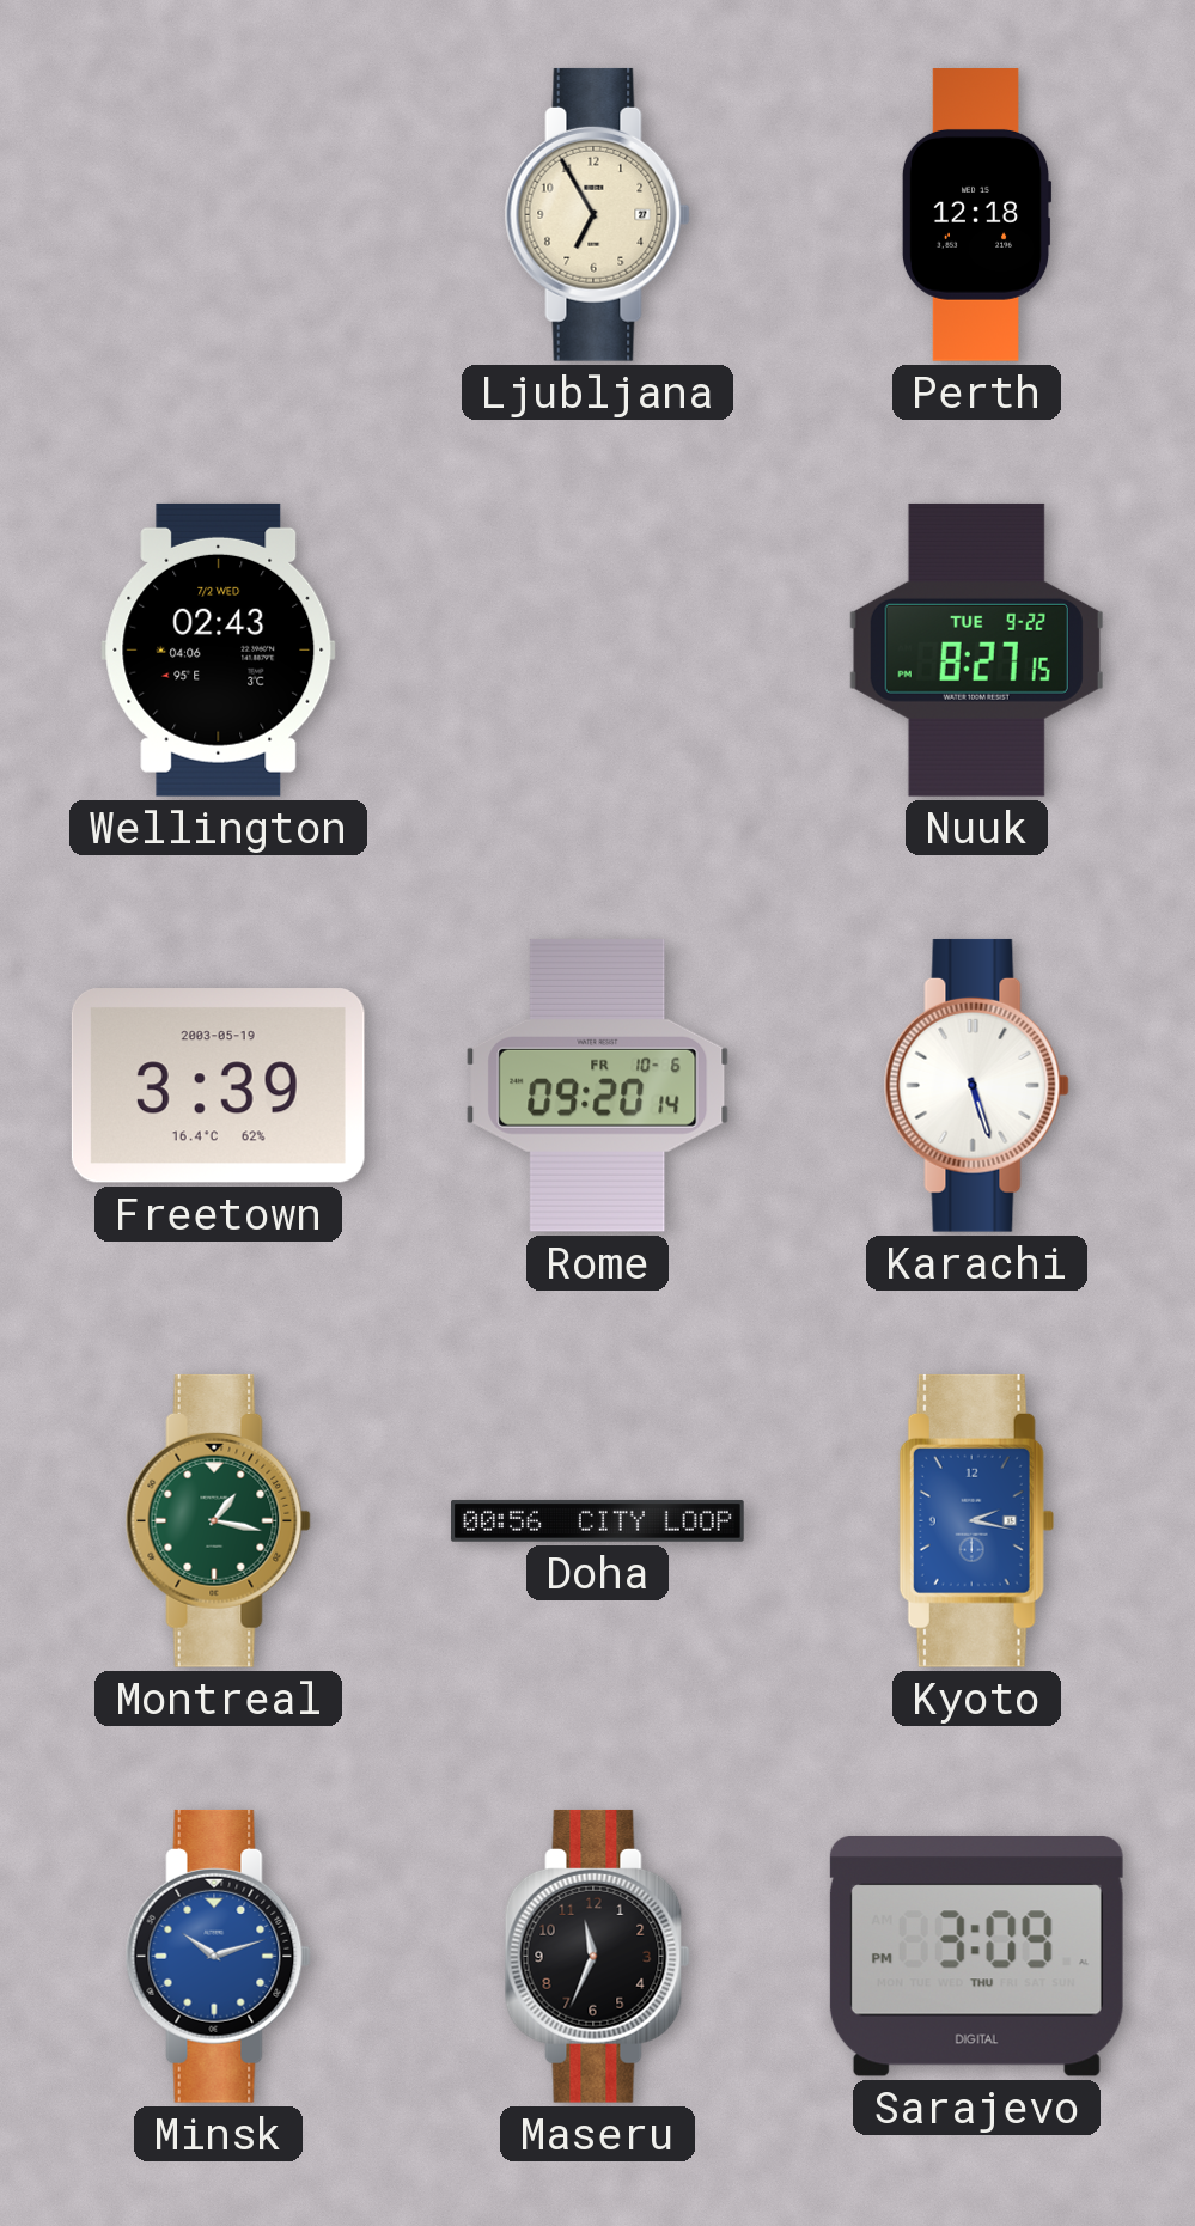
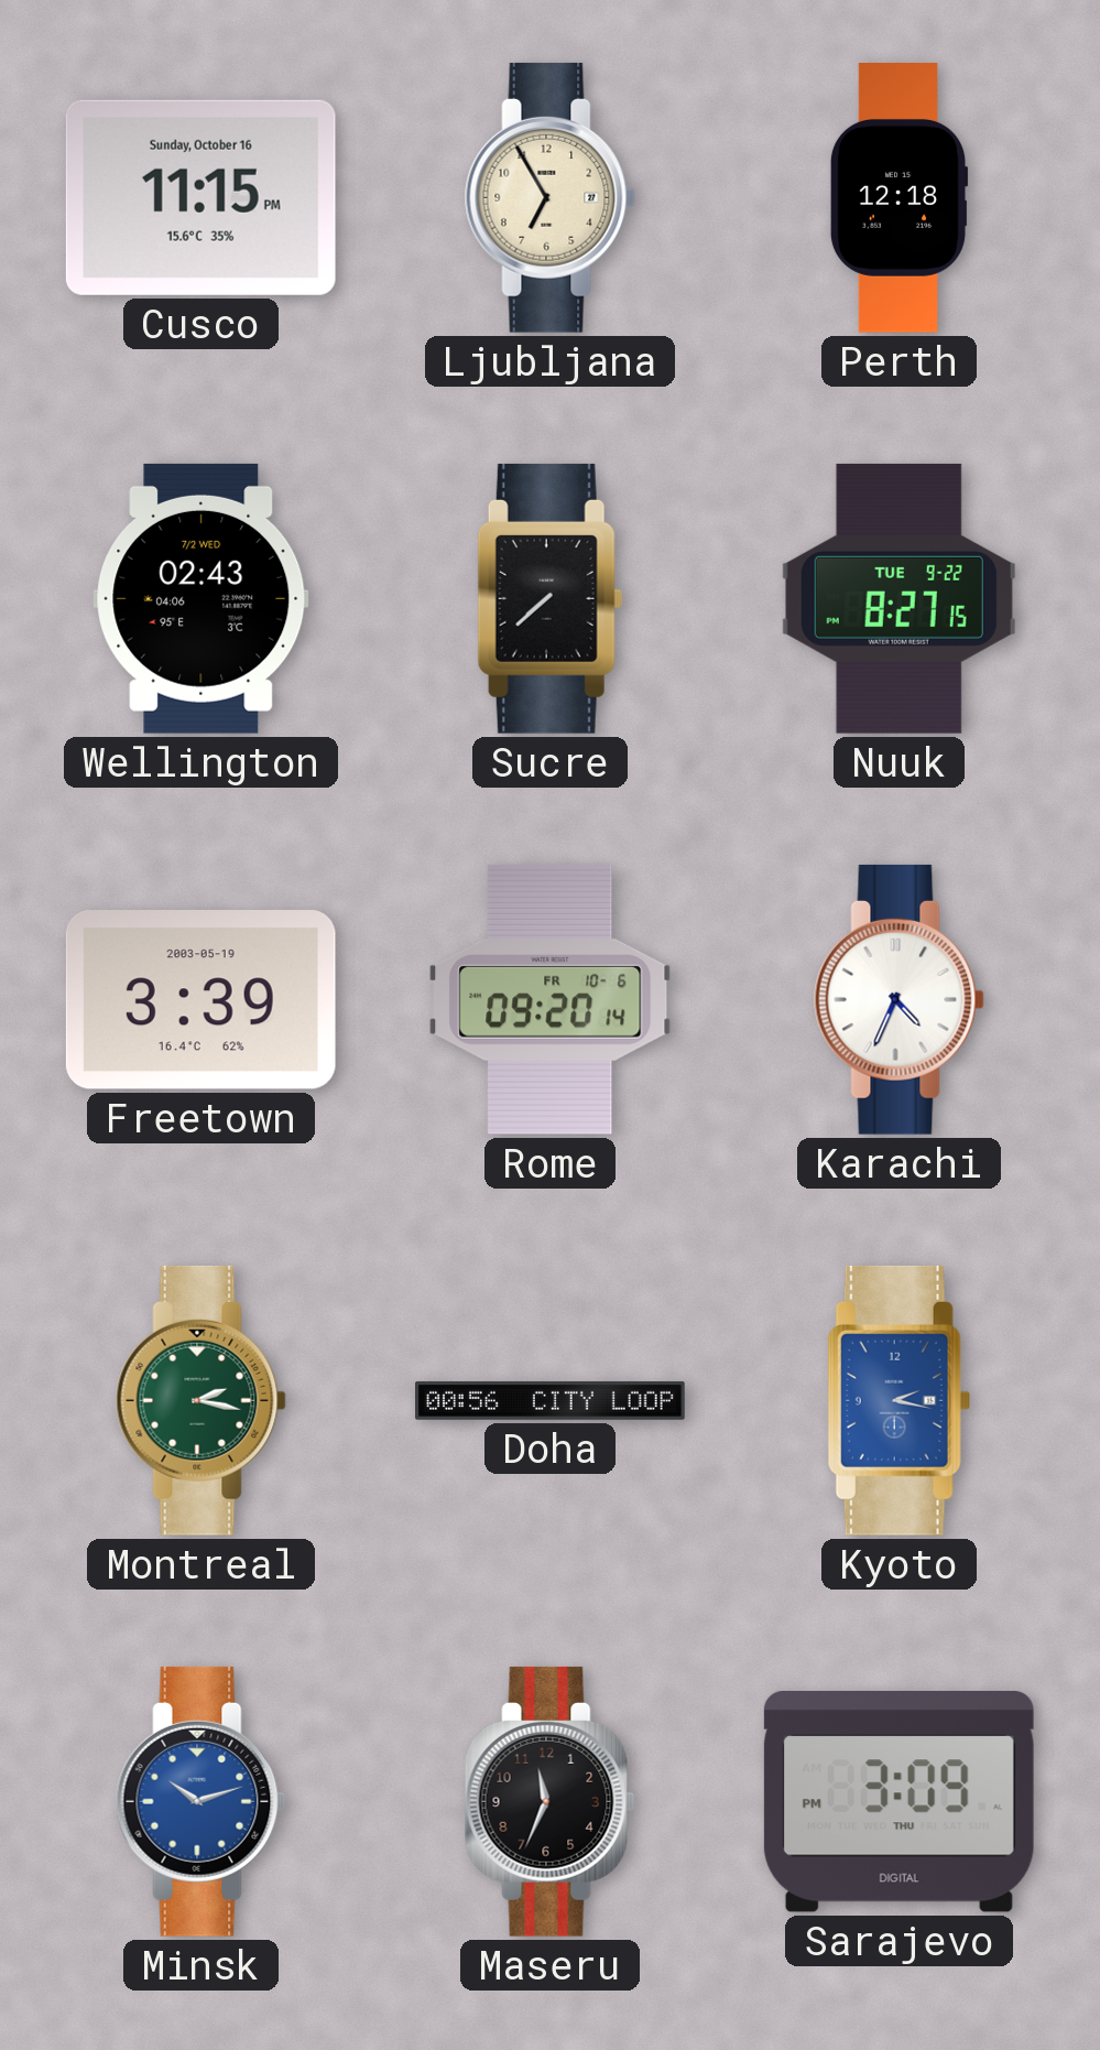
Cusco: none -> 11:15
Sucre: none -> 7:38
Karachi: 5:27 -> 4:34
Montreal: 1:17 -> 2:17
